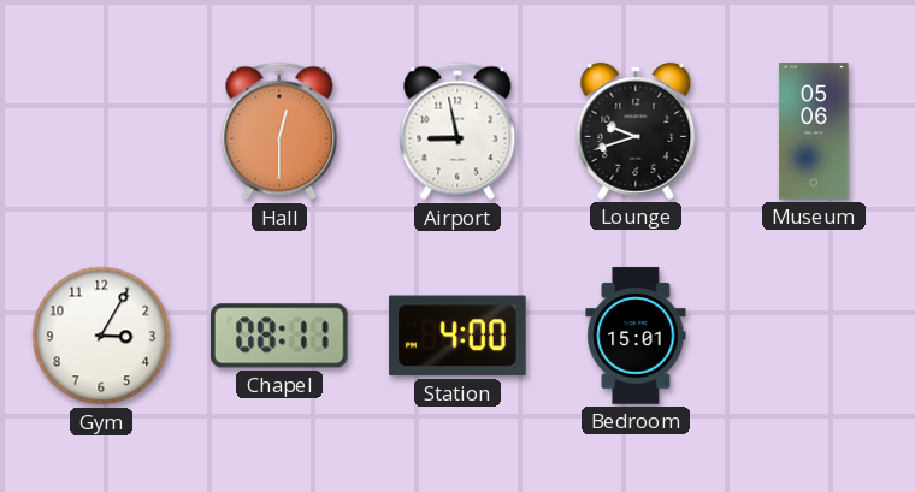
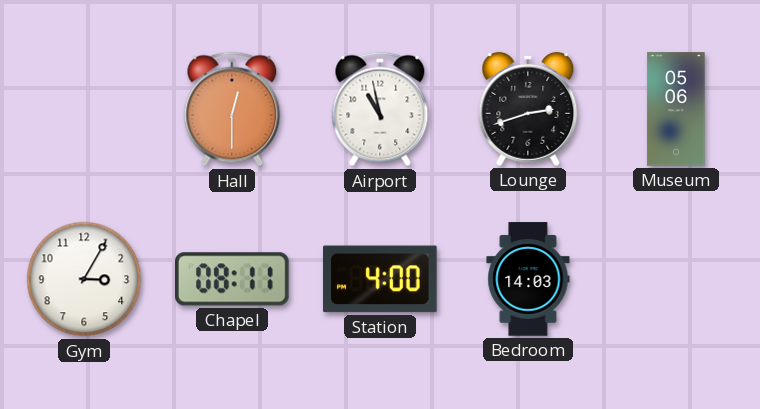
Airport: 8:58 -> 10:58
Lounge: 9:42 -> 2:42
Bedroom: 15:01 -> 14:03
